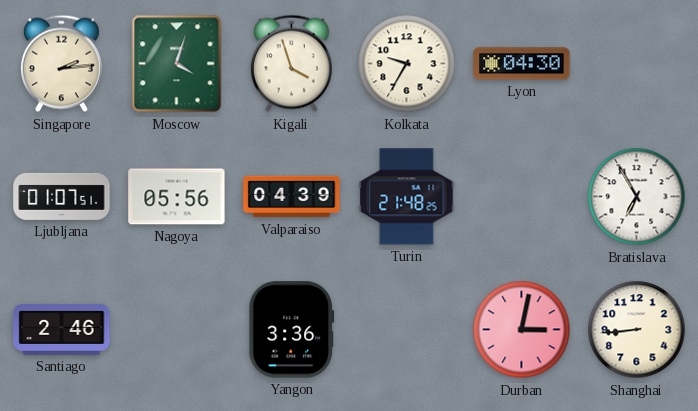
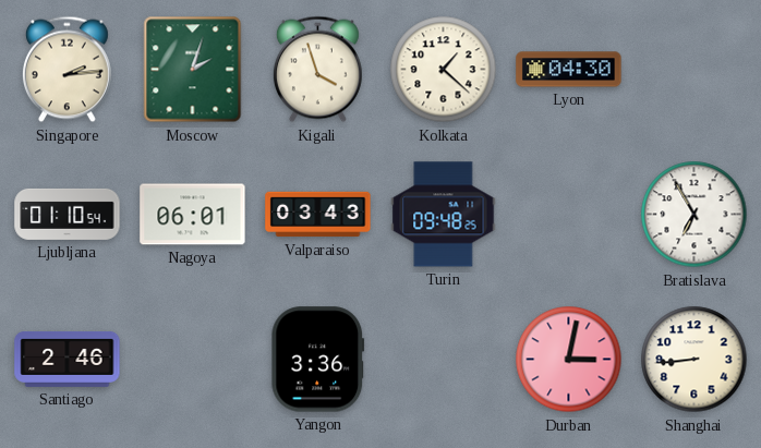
Moscow: 4:03 -> 2:03
Kolkata: 9:35 -> 1:22
Ljubljana: 01:07 -> 01:10
Nagoya: 05:56 -> 06:01
Valparaiso: 04:39 -> 03:43
Turin: 21:48 -> 09:48
